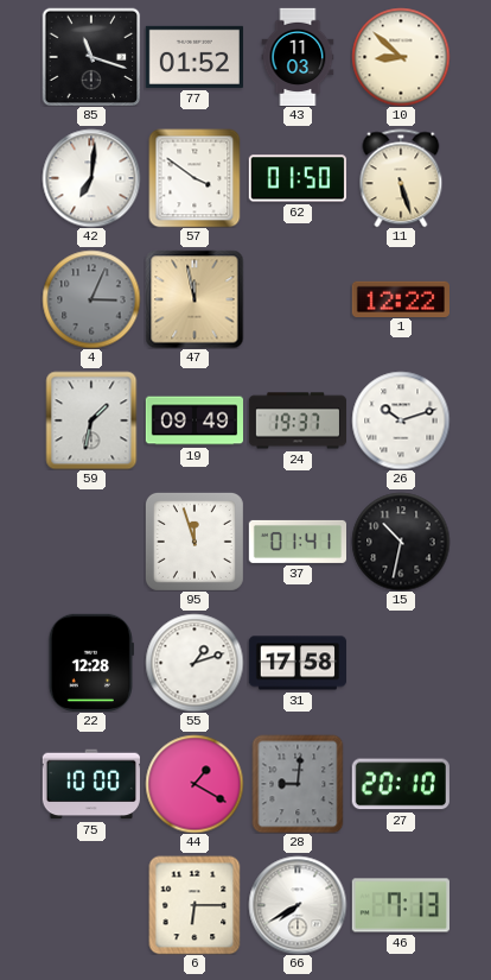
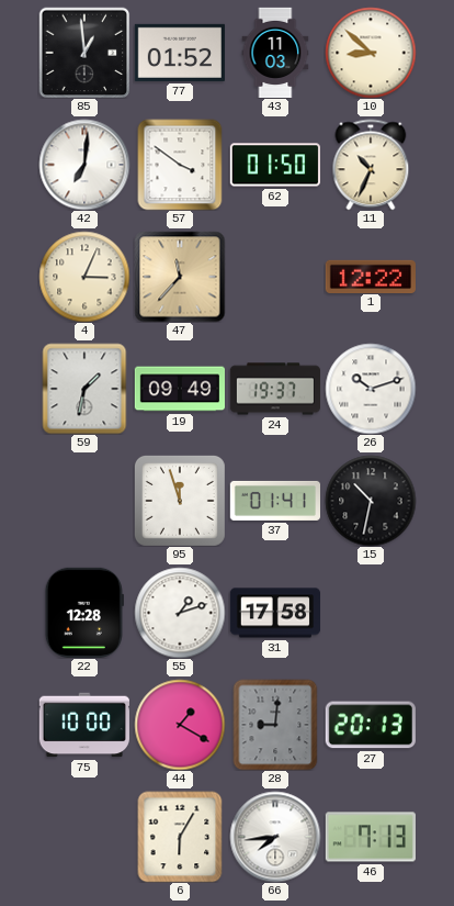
85: 11:18 -> 12:59
11: 5:27 -> 10:34
4 dial: grey -> cream
47: 11:58 -> 11:37
27: 20:10 -> 20:13
6: 6:15 -> 6:05
66: 7:40 -> 7:44
